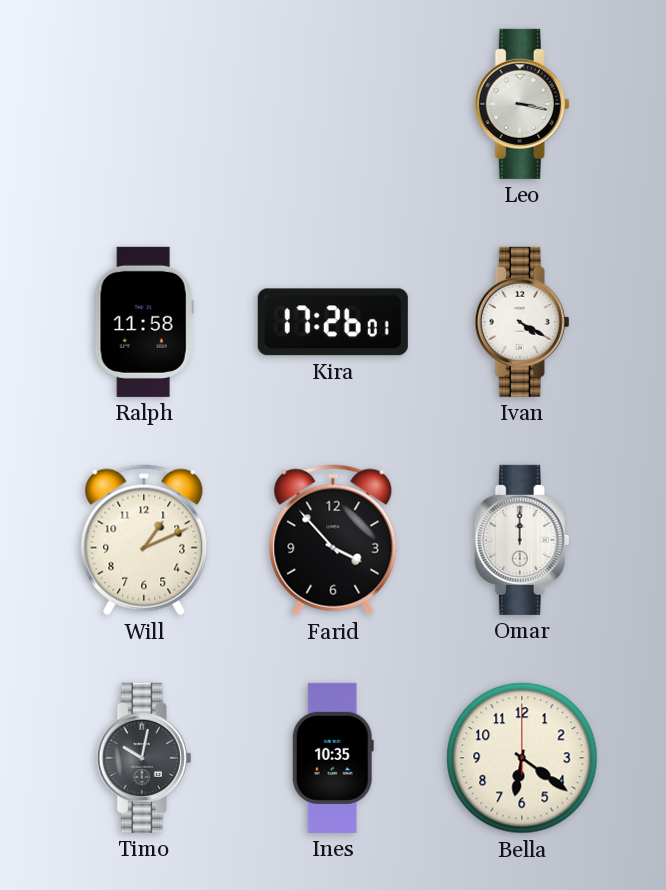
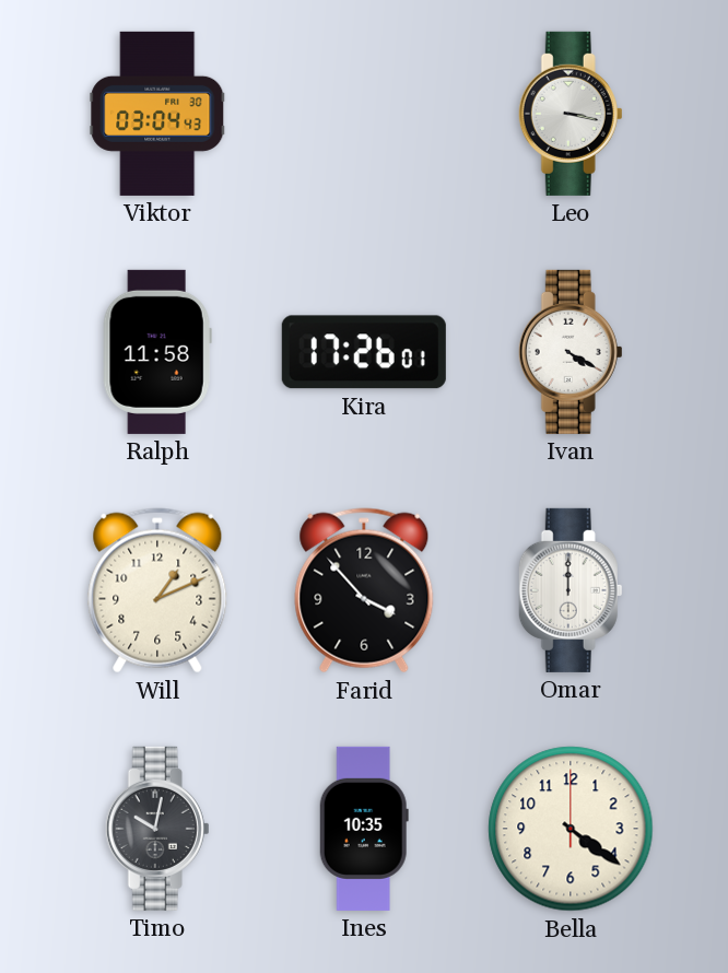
Viktor: none -> 03:04
Bella: 6:21 -> 4:21
